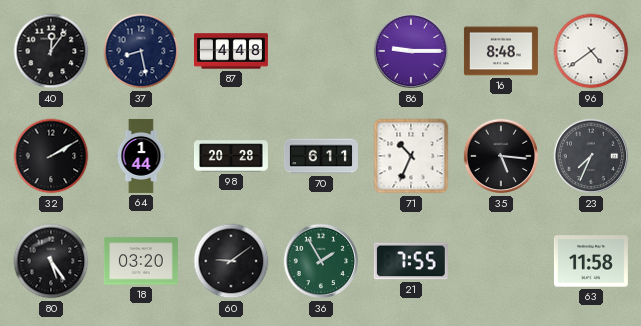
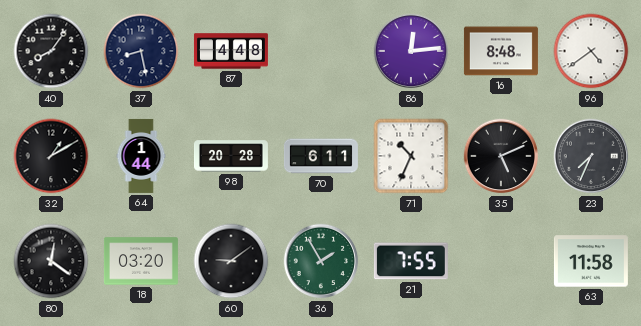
40: 12:06 -> 8:06
86: 9:15 -> 12:14
32: 2:10 -> 1:10
35: 5:16 -> 5:11
80: 5:24 -> 12:21
